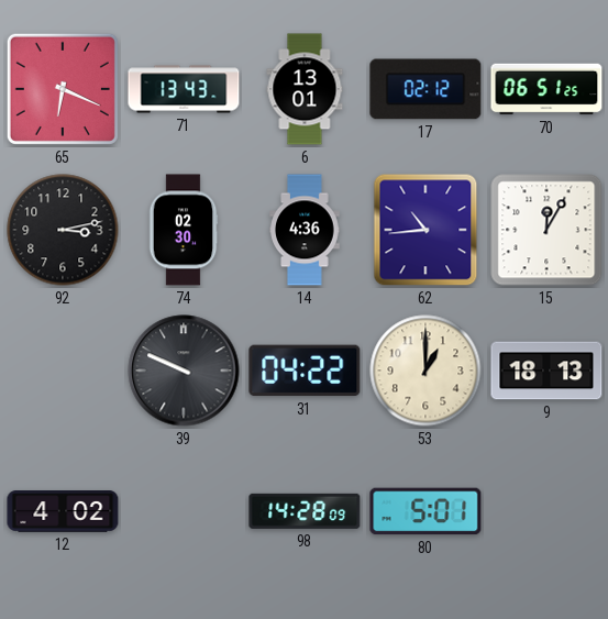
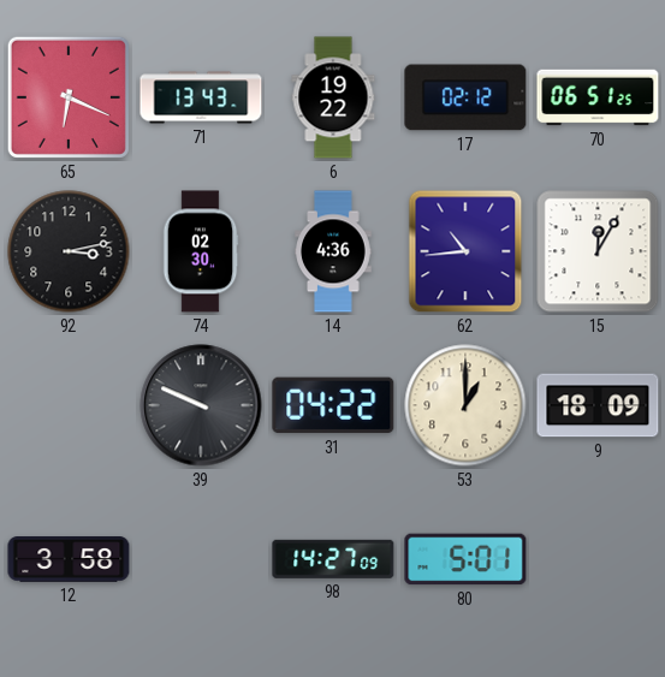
6: 13:01 -> 19:22
9: 18:13 -> 18:09
12: 4:02 -> 3:58
98: 14:28 -> 14:27
